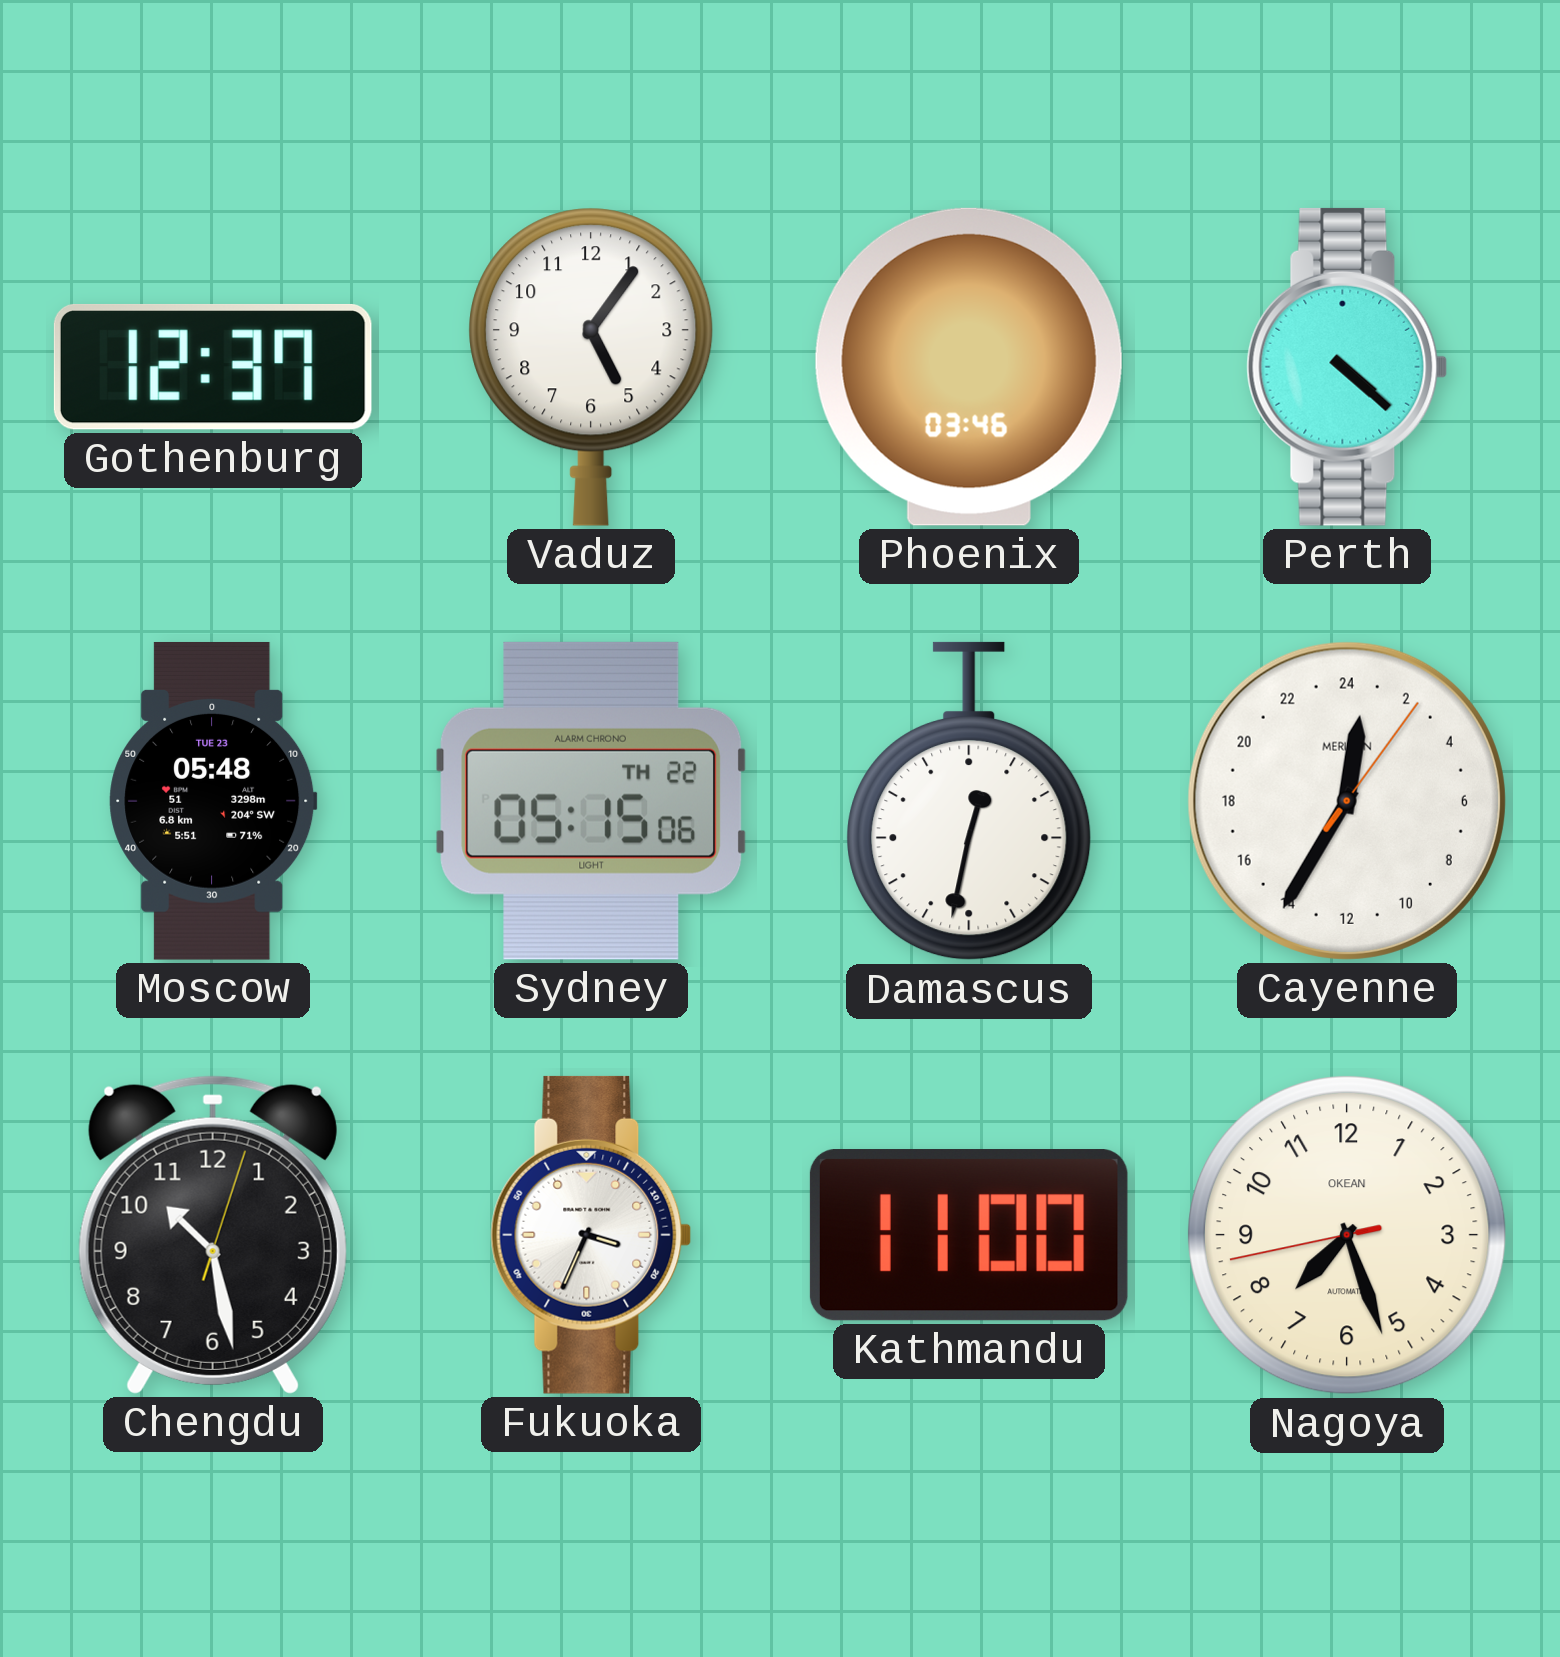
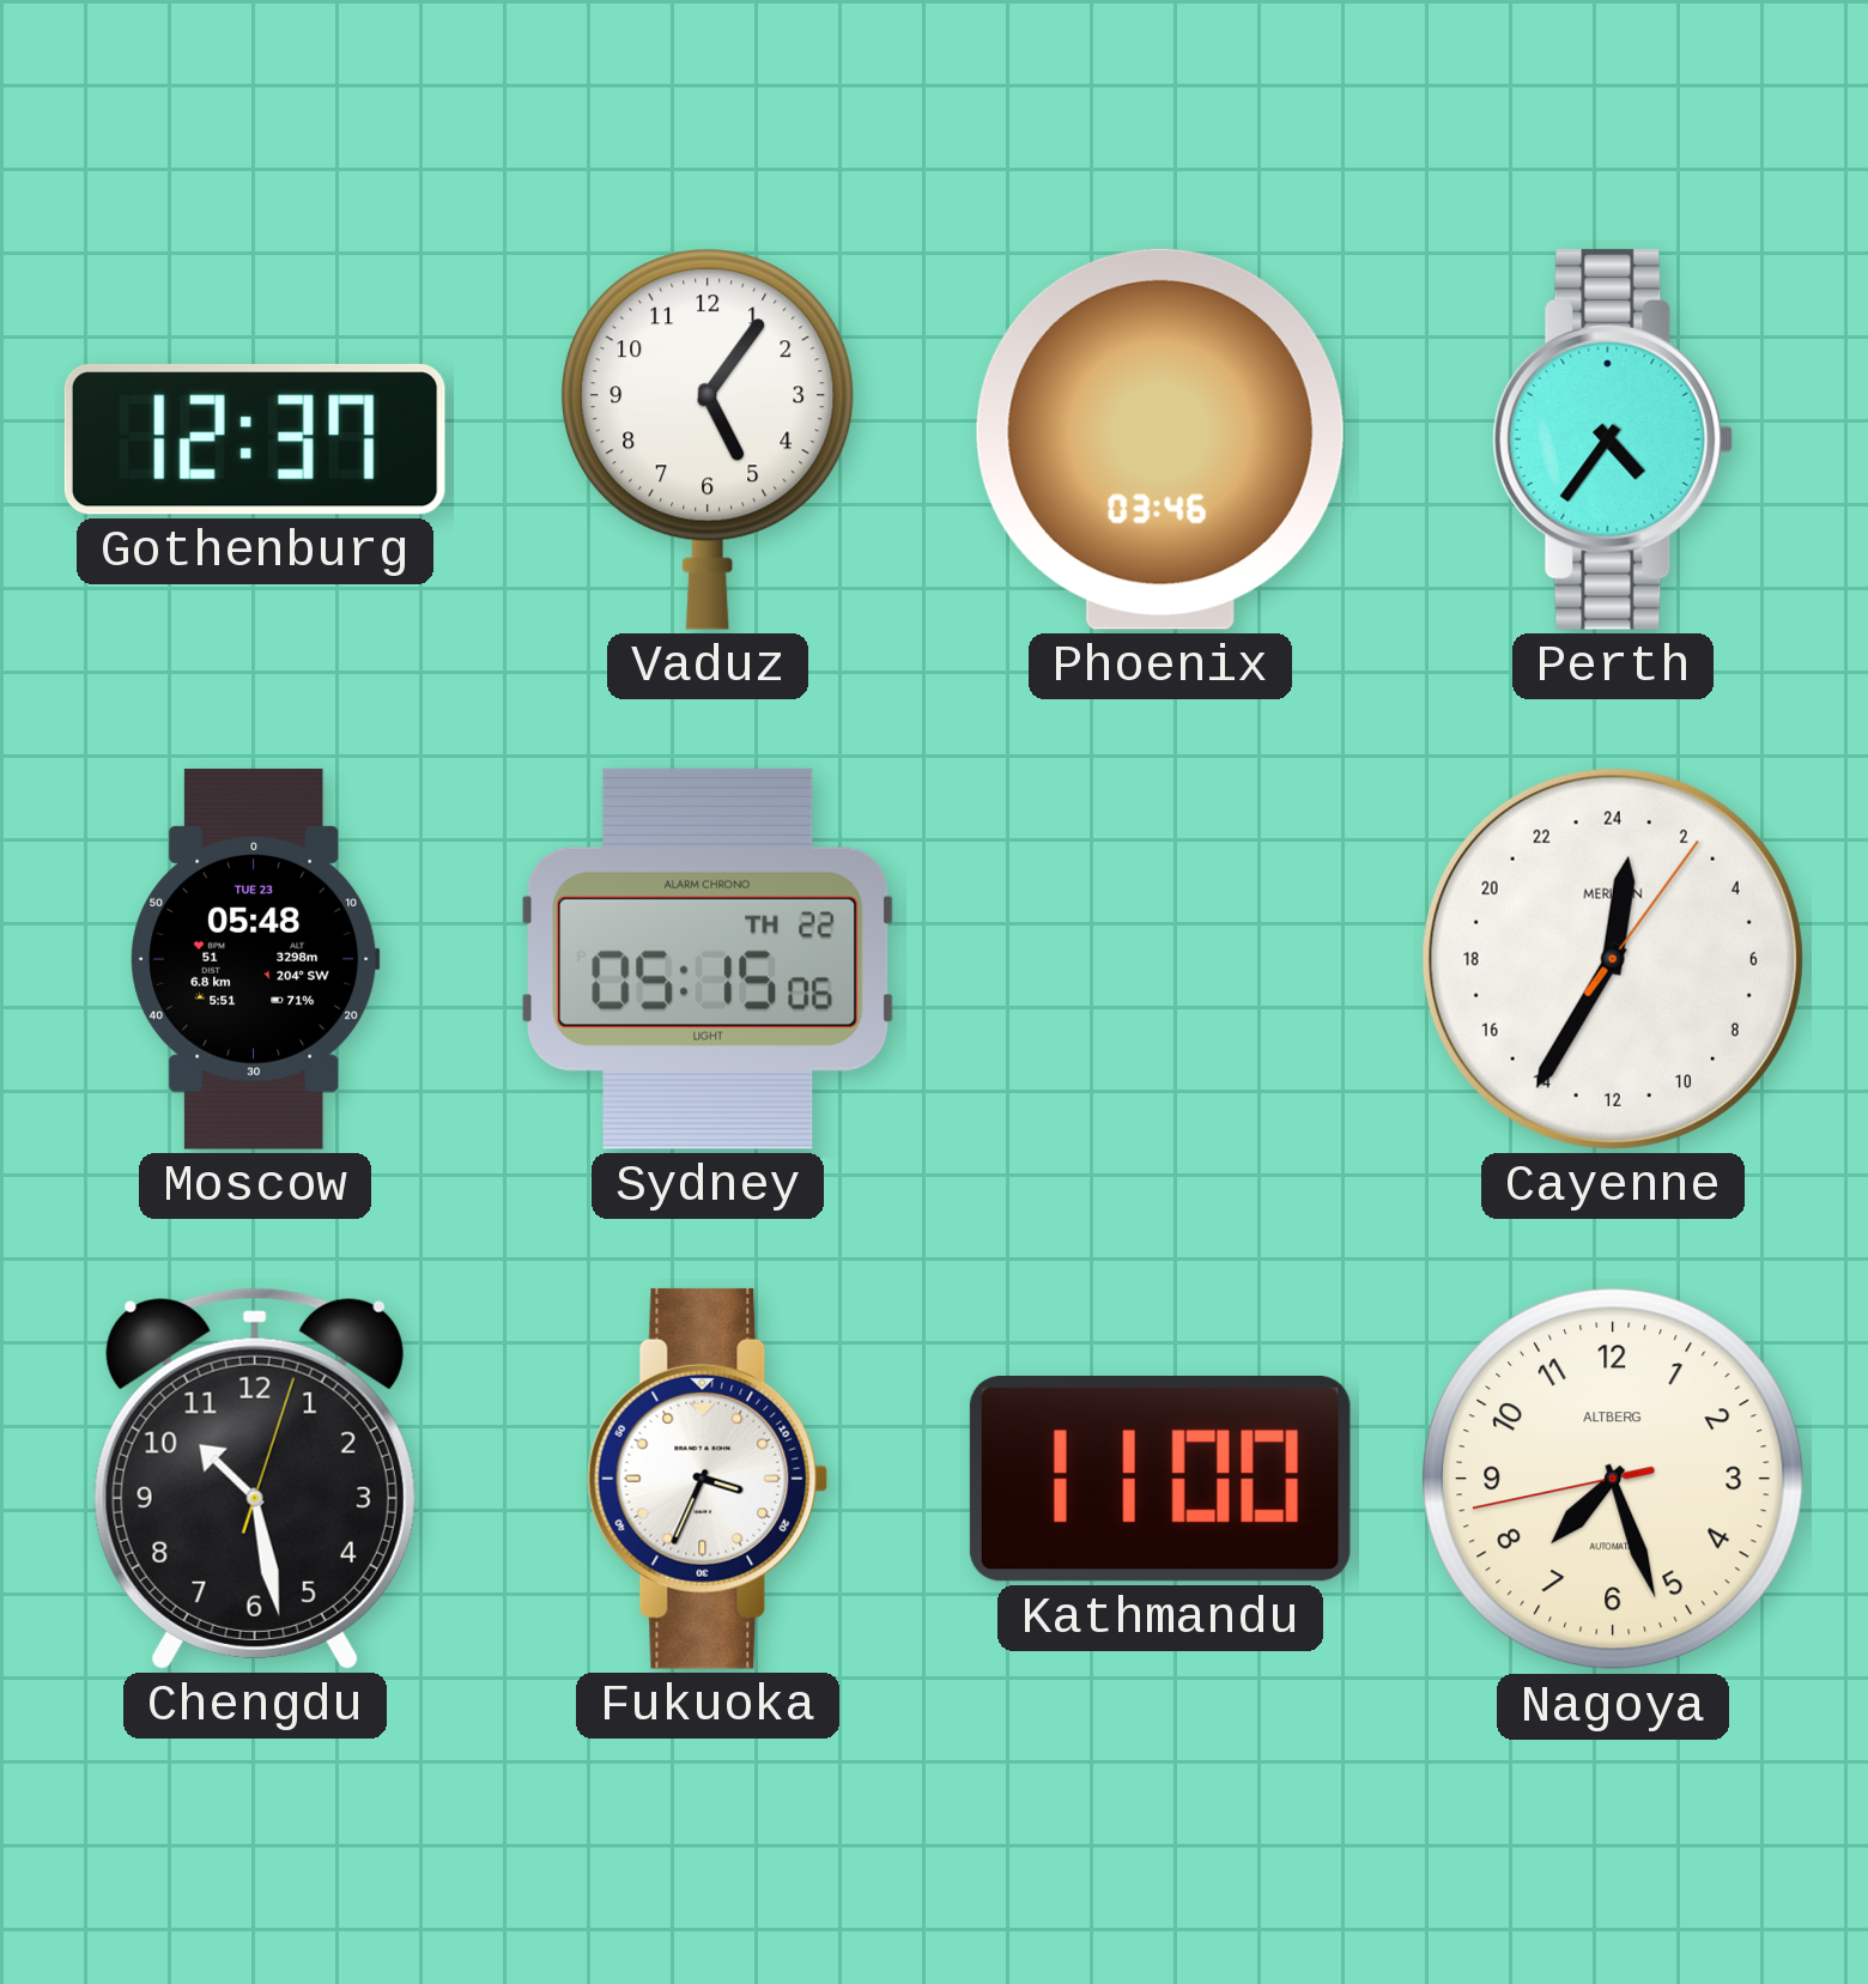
Perth: 4:22 -> 4:36
Damascus: 12:32 -> none
Nagoya brand: OKEAN -> ALTBERG
